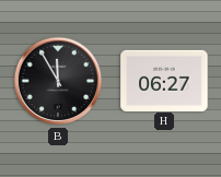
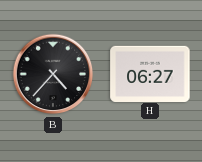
B: 11:55 -> 4:37
